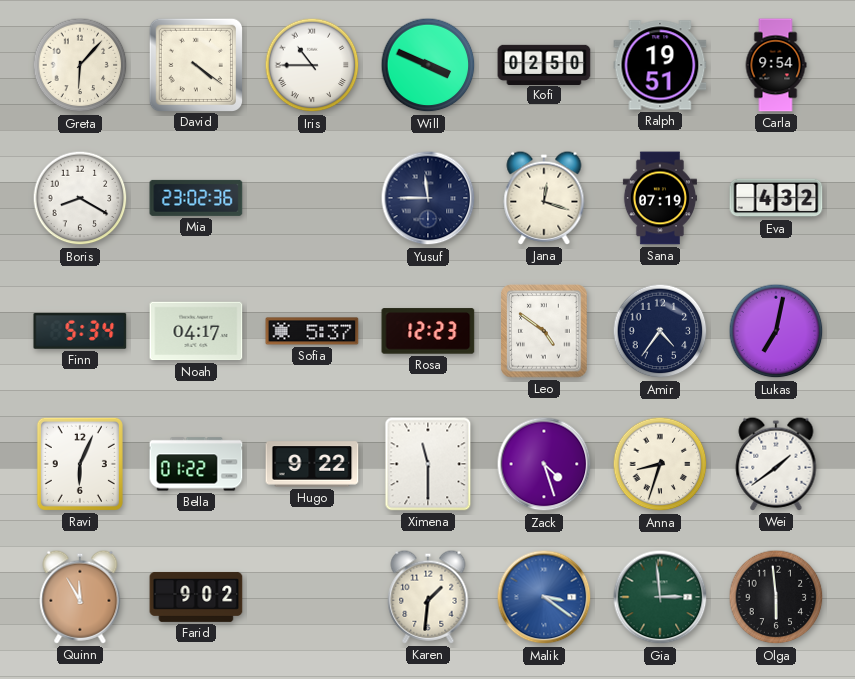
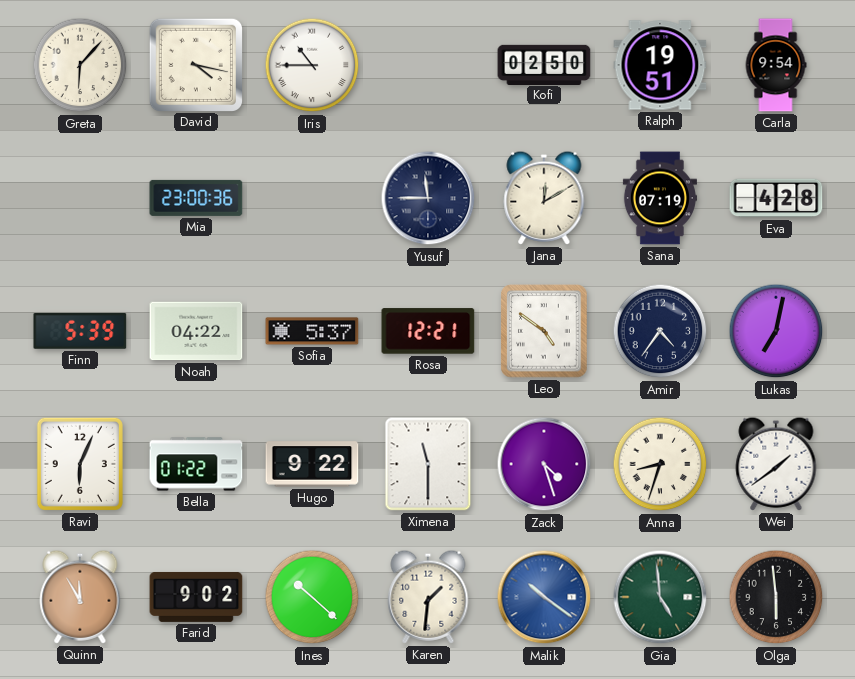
David: 4:21 -> 4:17
Will: 3:49 -> none
Boris: 8:20 -> none
Mia: 23:02 -> 23:00
Jana: 12:18 -> 12:10
Eva: 4:32 -> 4:28
Finn: 5:34 -> 5:39
Noah: 04:17 -> 04:22
Rosa: 12:23 -> 12:21
Ines: none -> 10:22
Malik: 3:21 -> 10:21
Gia: 2:59 -> 4:59
